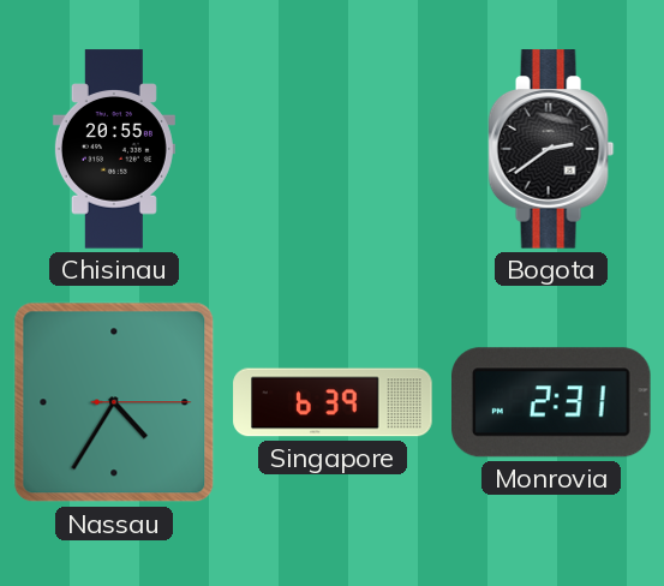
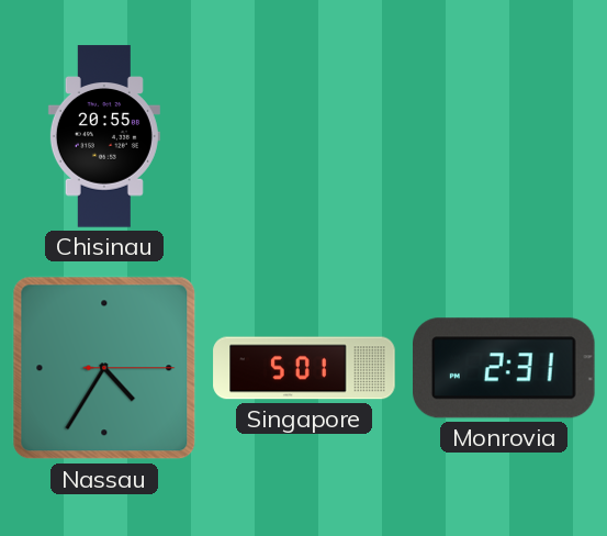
Bogota: 2:39 -> none
Singapore: 6:39 -> 5:01
